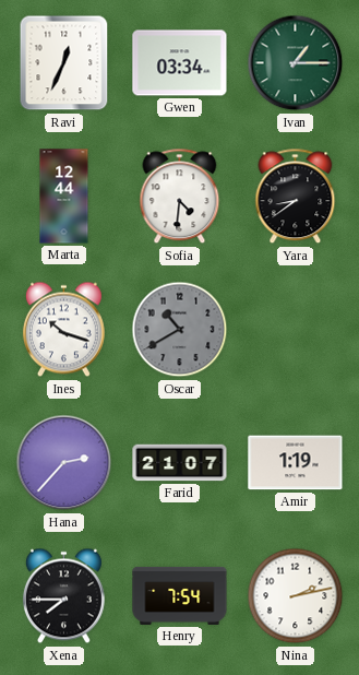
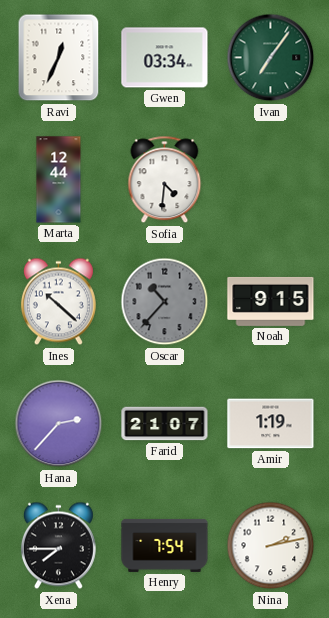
Ivan: 1:15 -> 7:06
Yara: 8:39 -> none
Ines: 10:18 -> 10:22
Oscar: 10:40 -> 10:37
Noah: none -> 9:15
